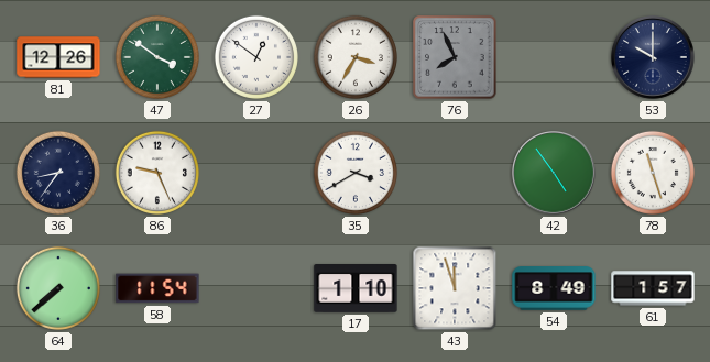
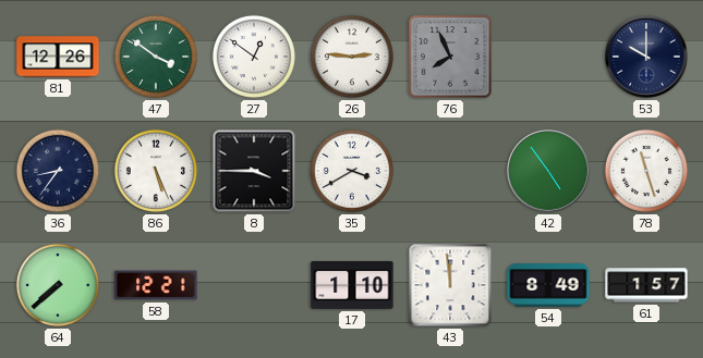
26: 3:35 -> 2:46
86: 9:26 -> 5:26
8: none -> 3:45
58: 11:54 -> 12:21
43: 11:57 -> 11:59
